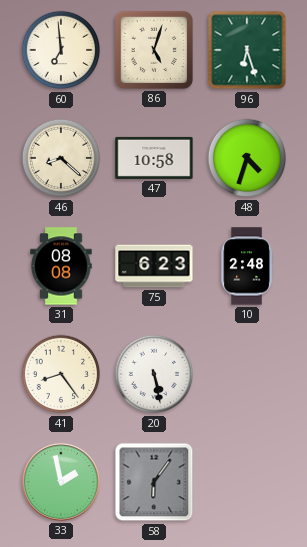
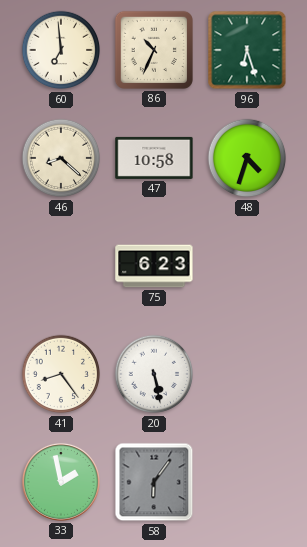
86: 5:03 -> 10:34
31: 08:08 -> none
10: 2:48 -> none
